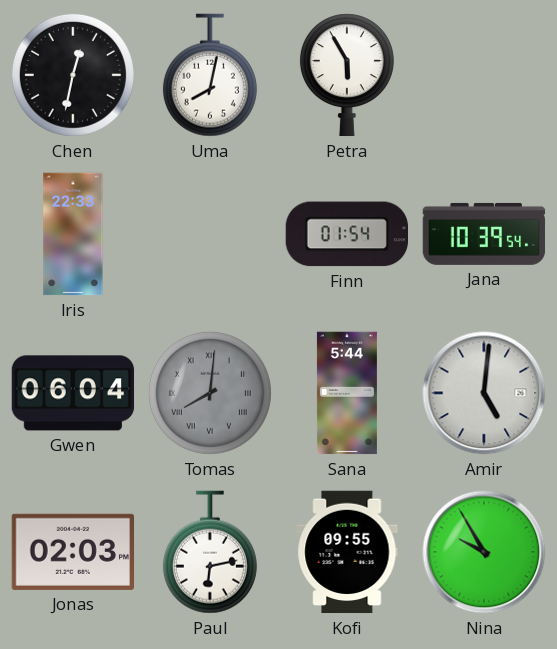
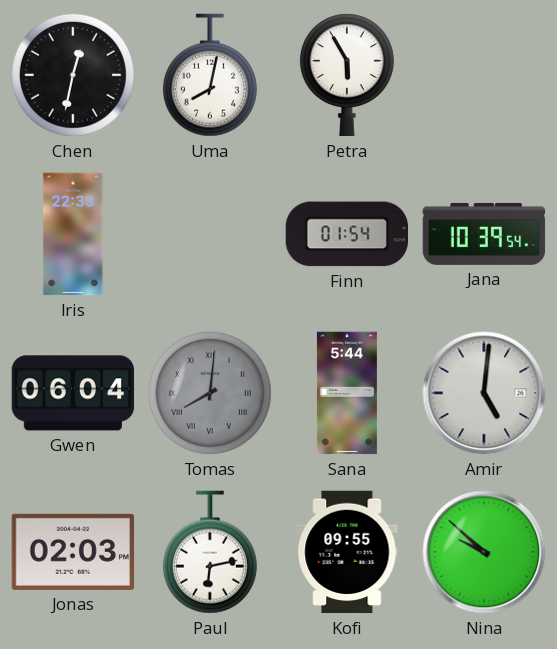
Nina: 9:55 -> 9:52
